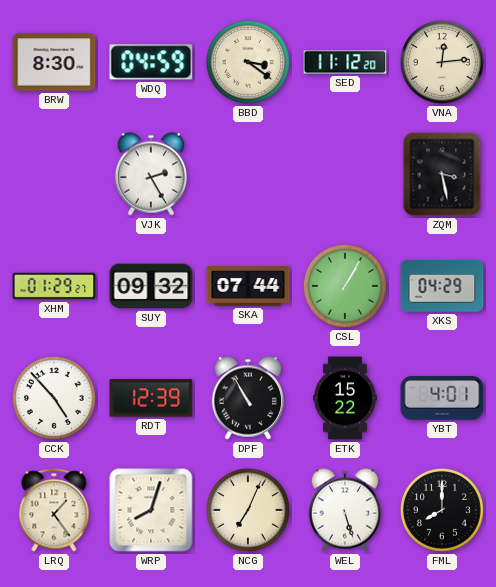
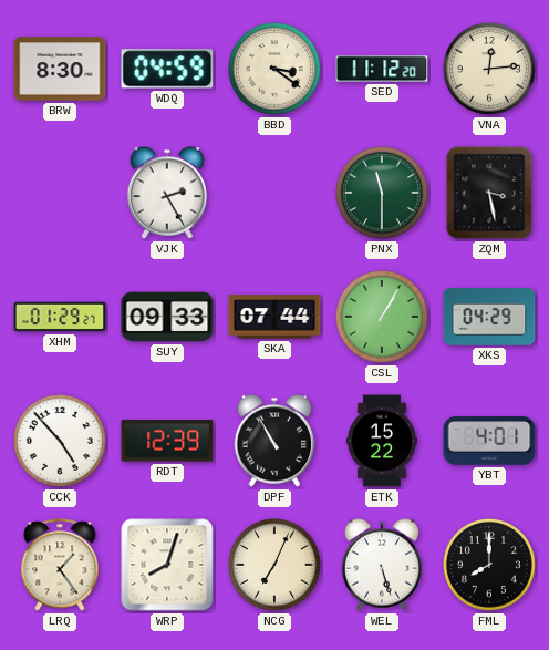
PNX: none -> 11:30
SUY: 09:32 -> 09:33
